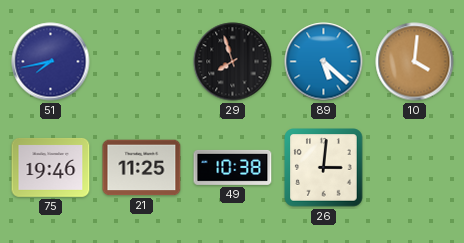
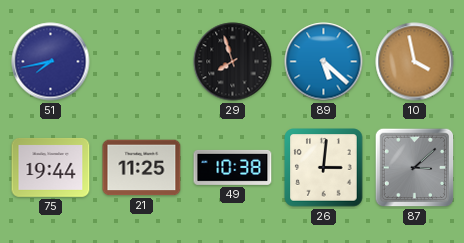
10: 4:01 -> 3:58
75: 19:46 -> 19:44
87: none -> 3:08
